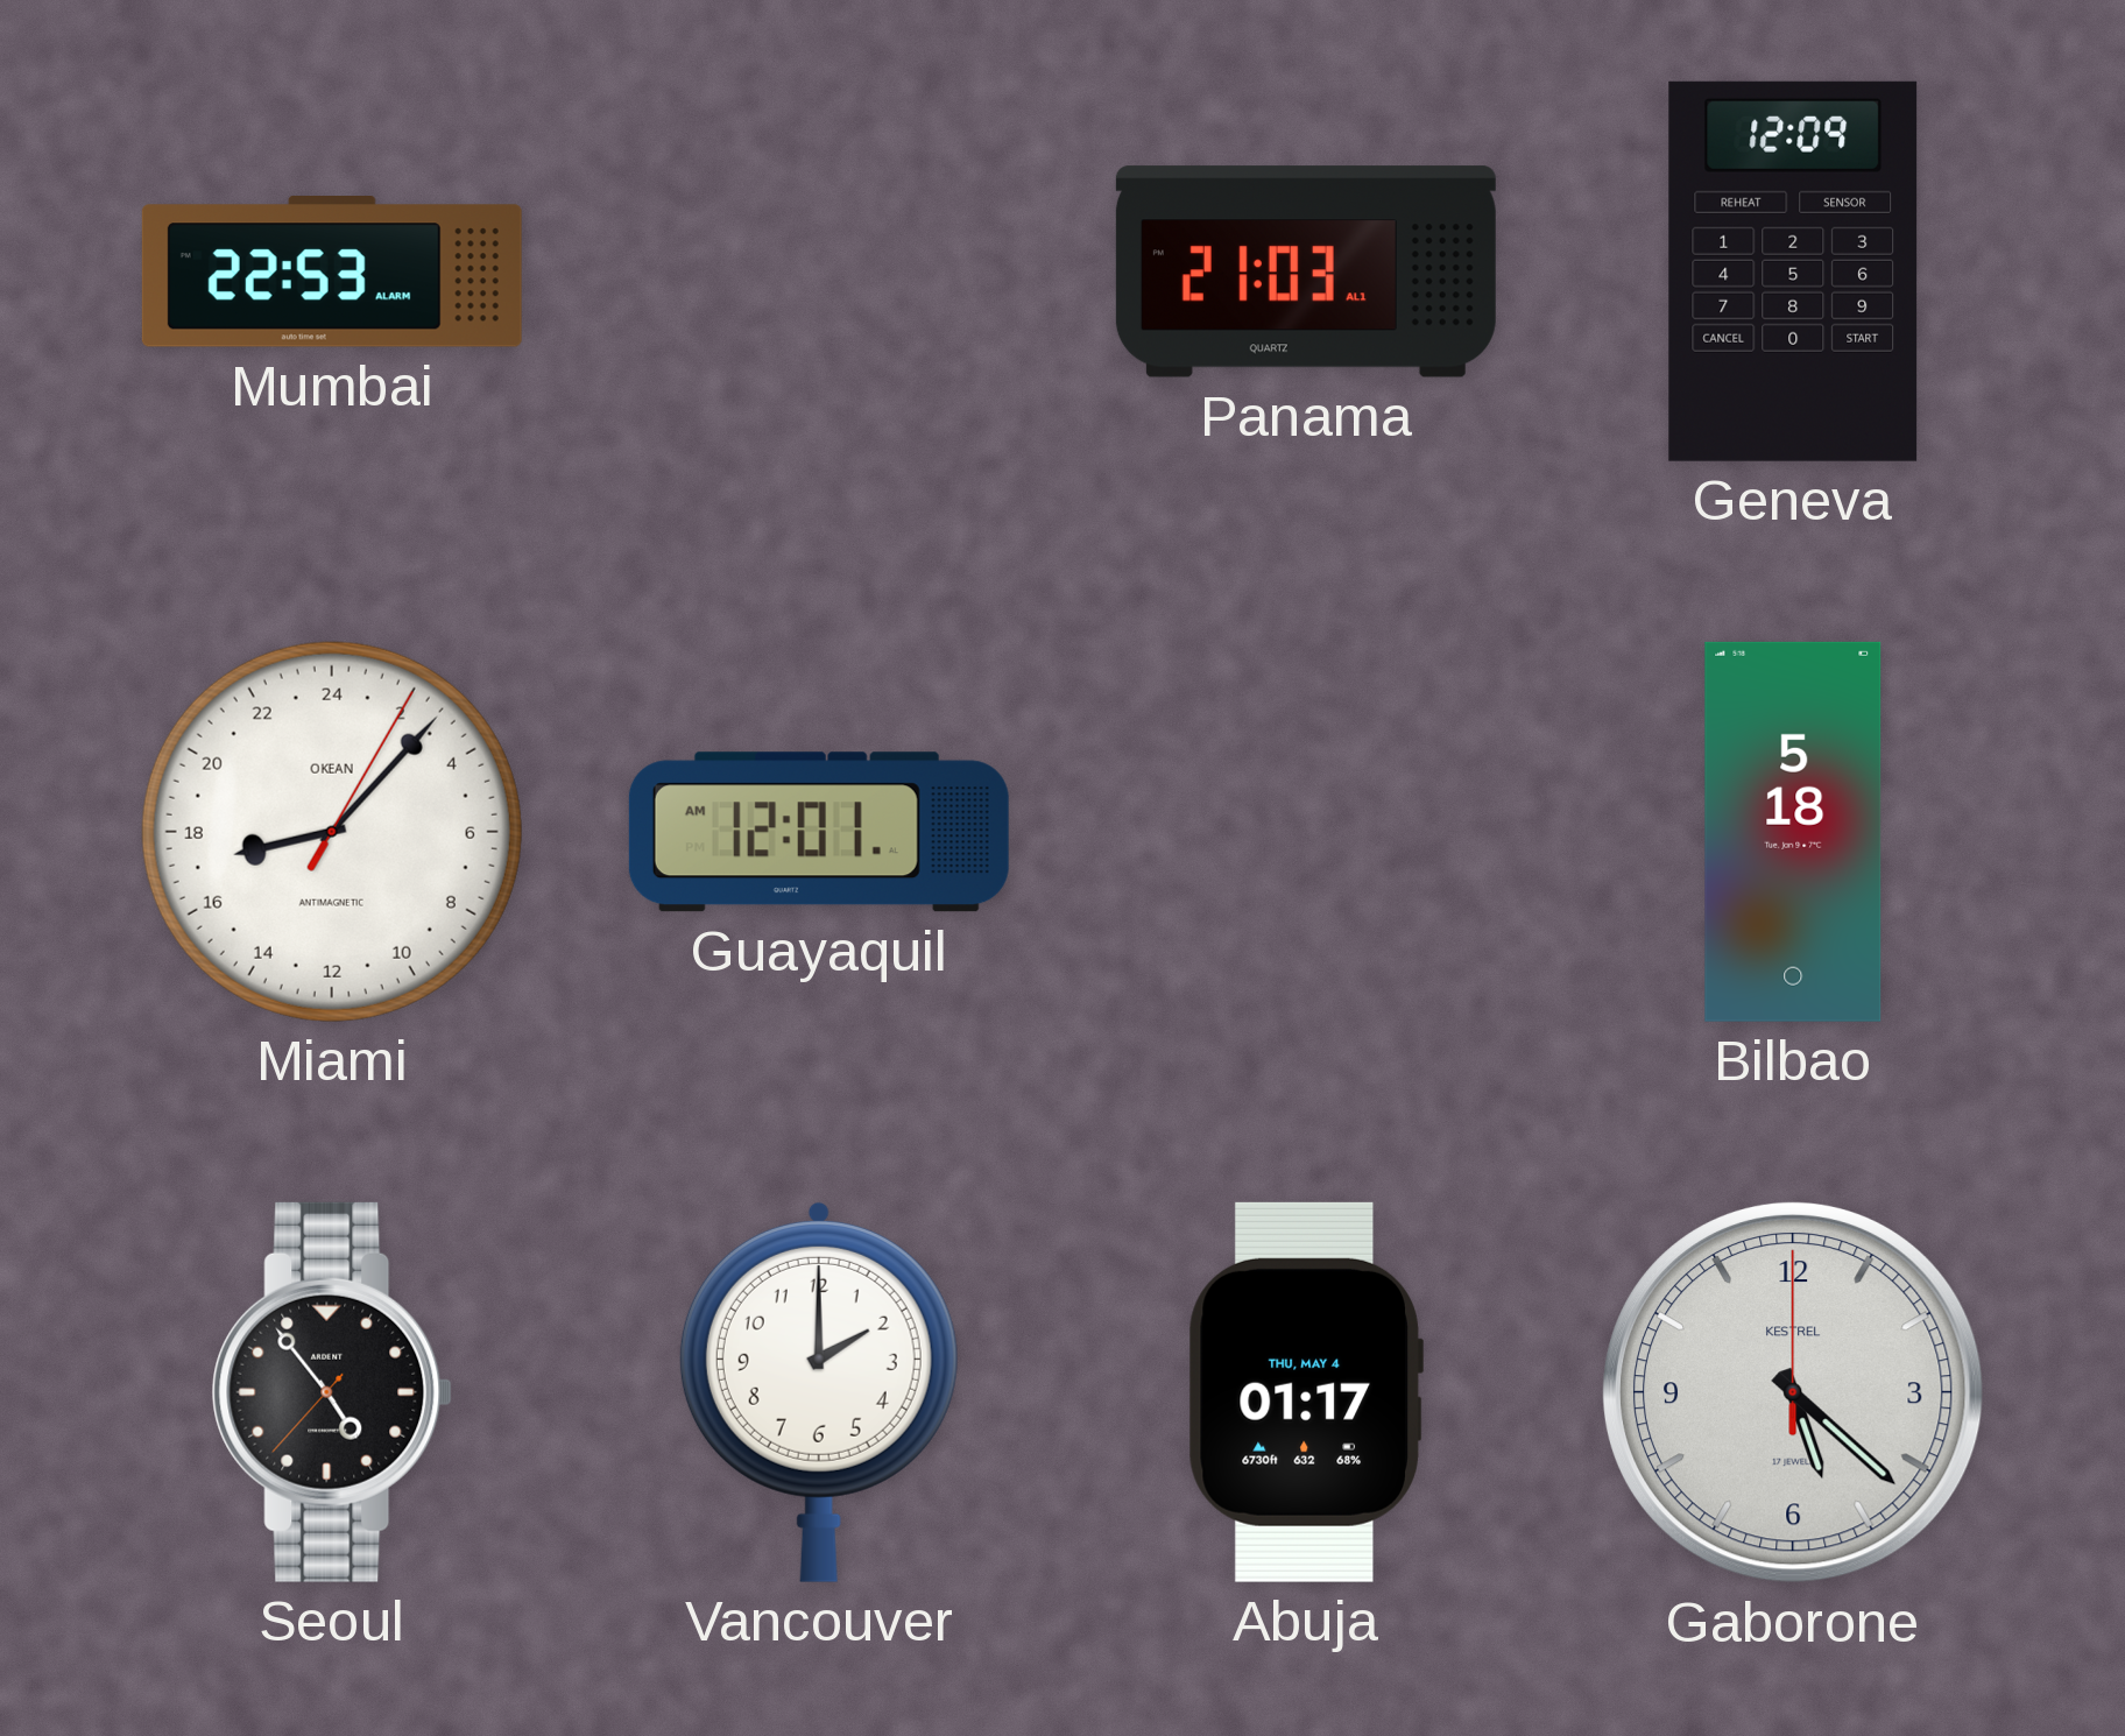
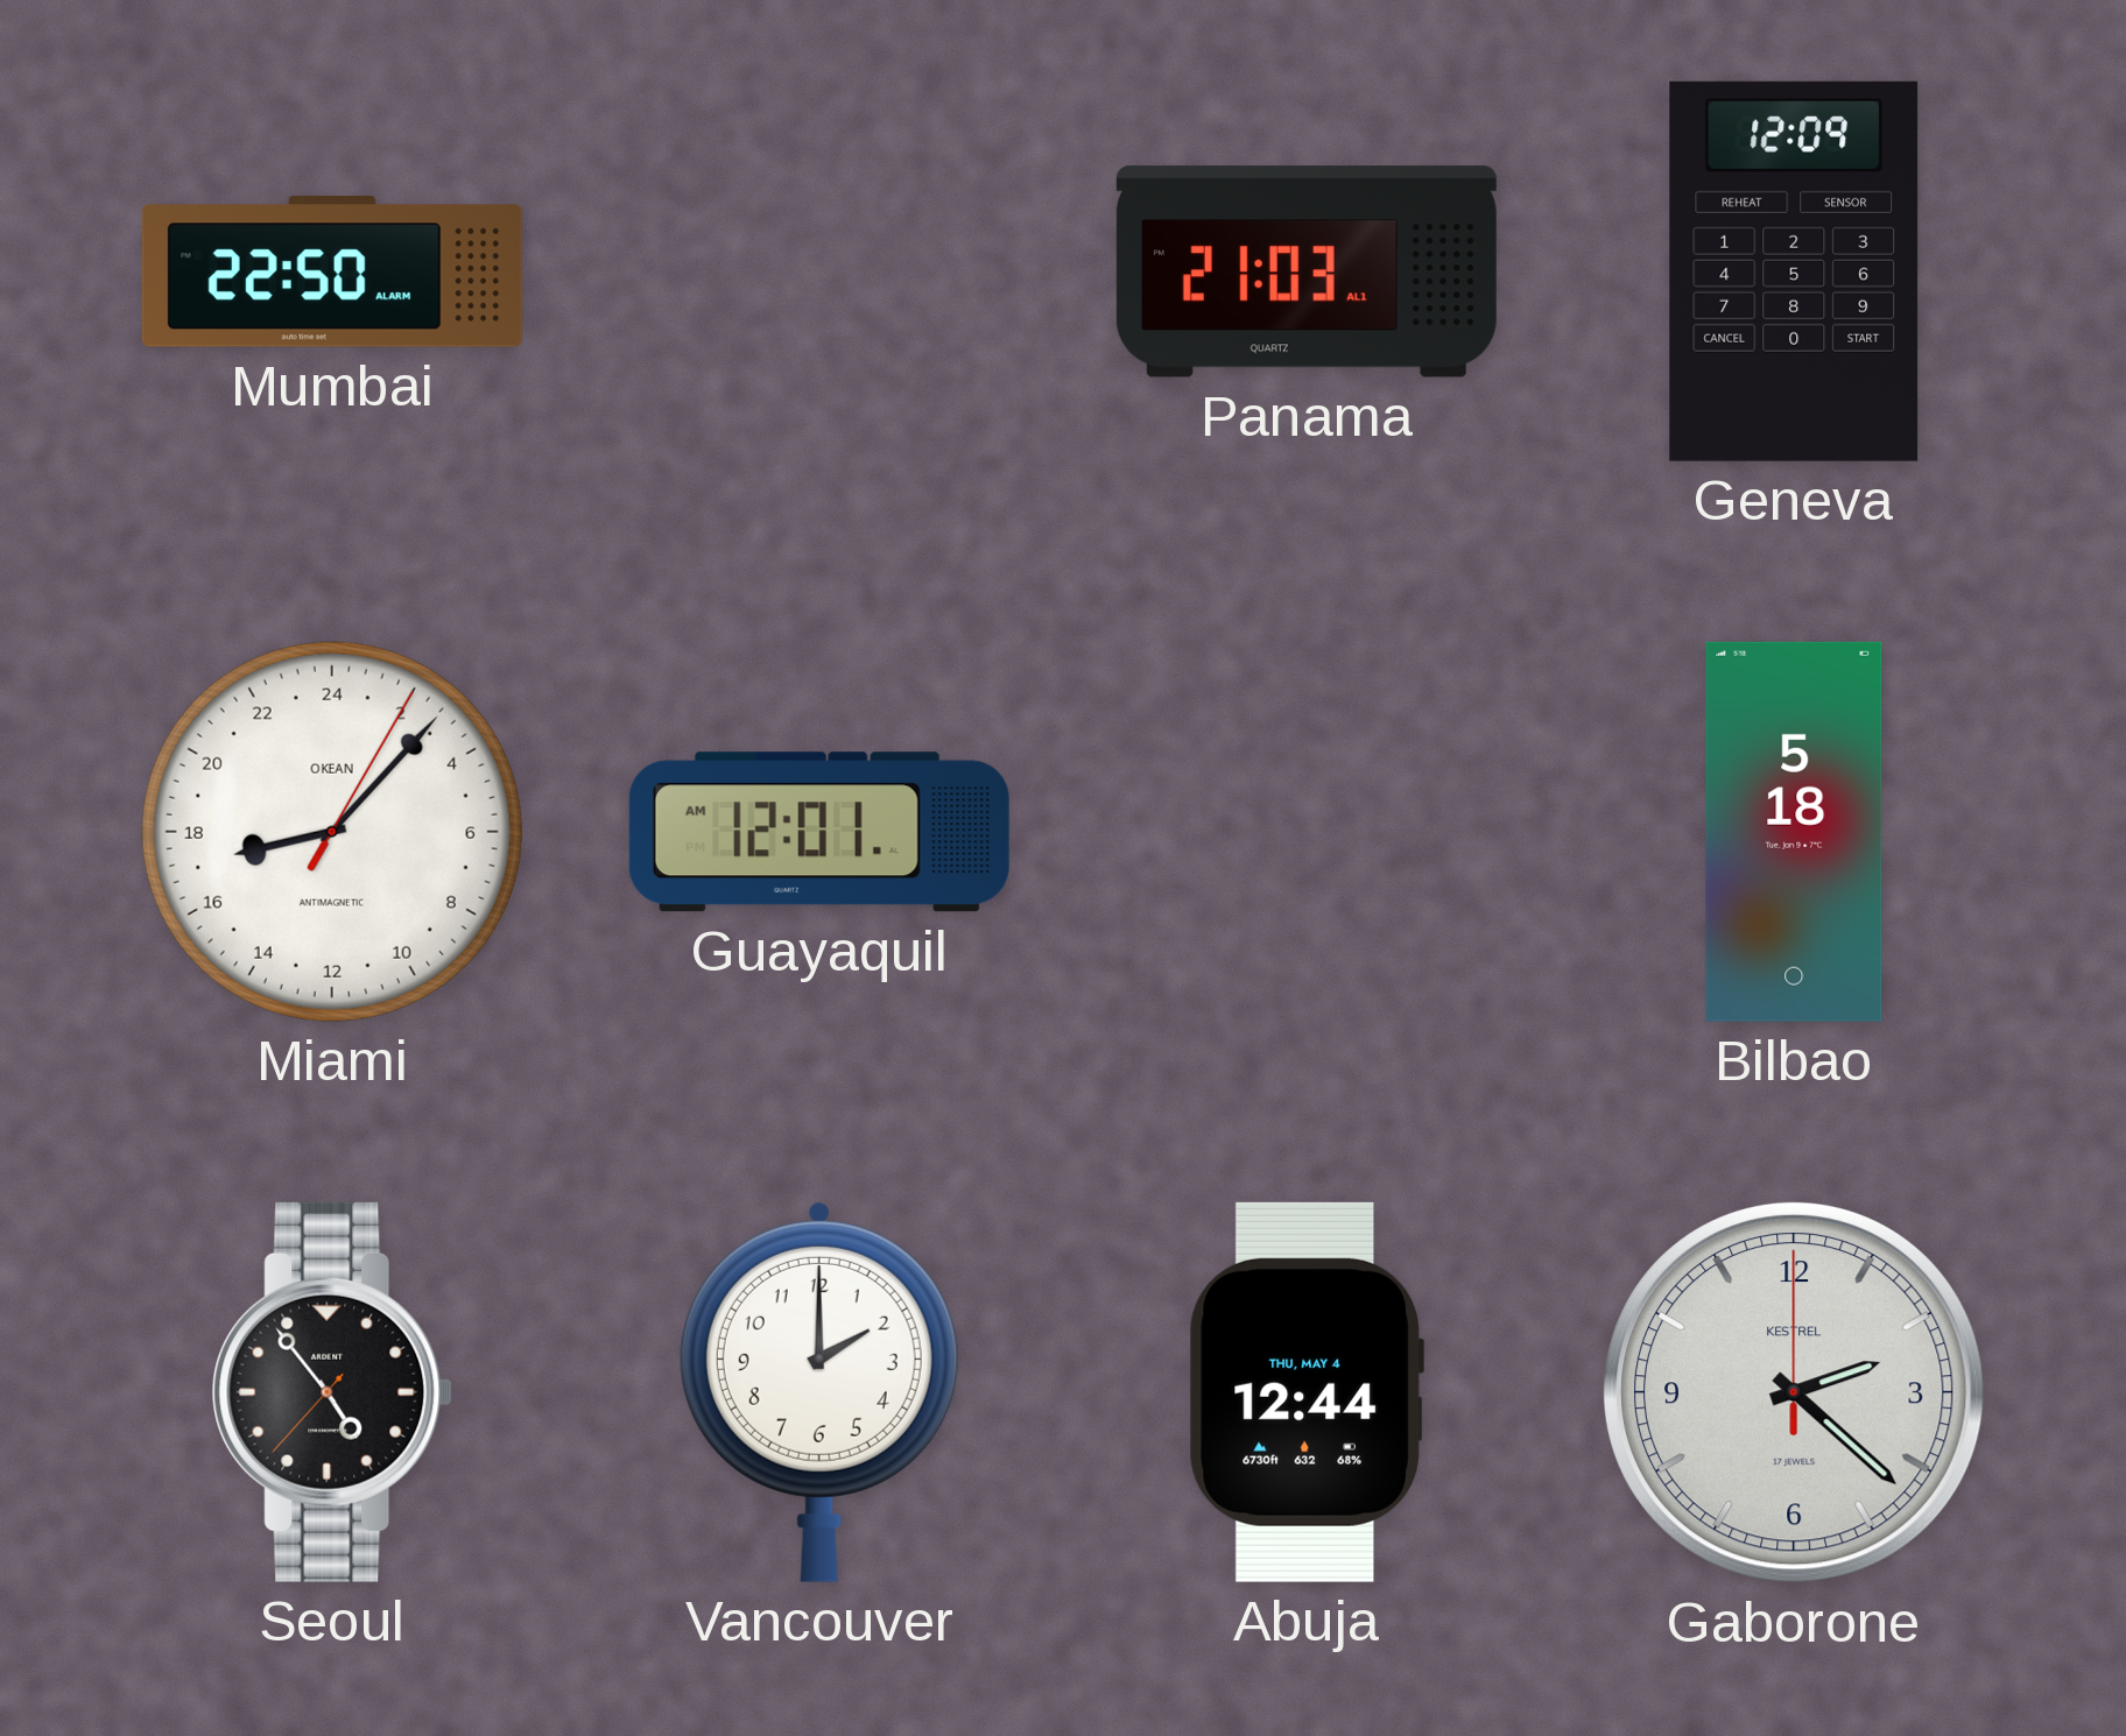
Mumbai: 22:53 -> 22:50
Abuja: 01:17 -> 12:44
Gaborone: 5:22 -> 2:22
